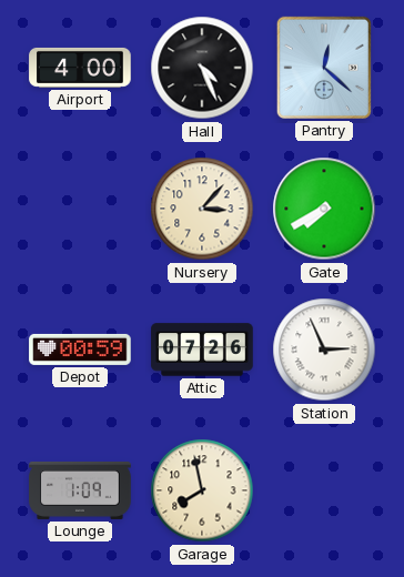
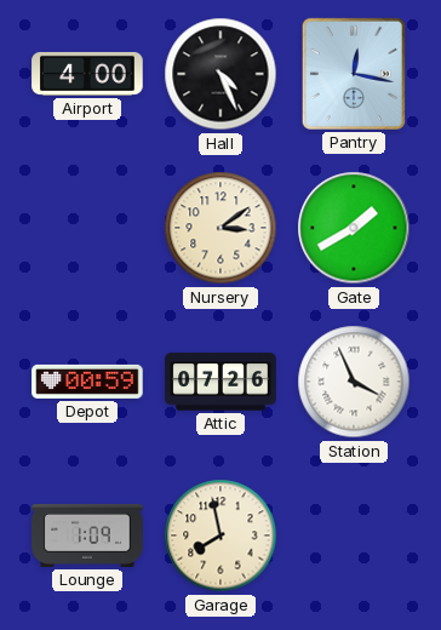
Pantry: 12:22 -> 12:17
Nursery: 3:07 -> 3:09
Gate: 7:40 -> 1:40
Station: 2:56 -> 3:56
